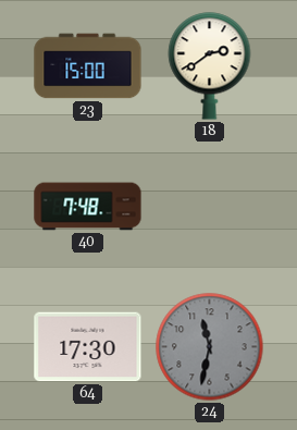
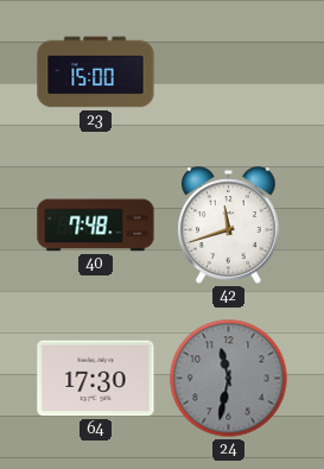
18: 2:39 -> none
42: none -> 11:42
